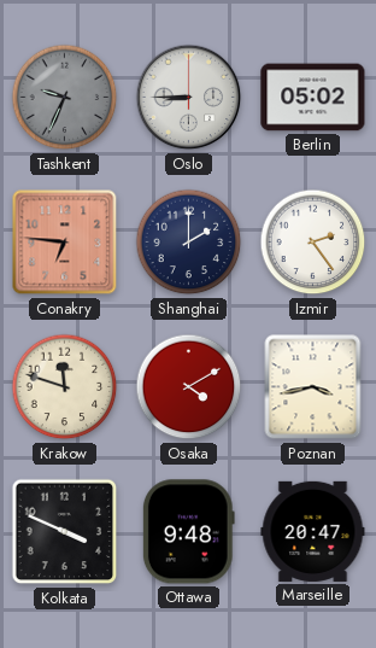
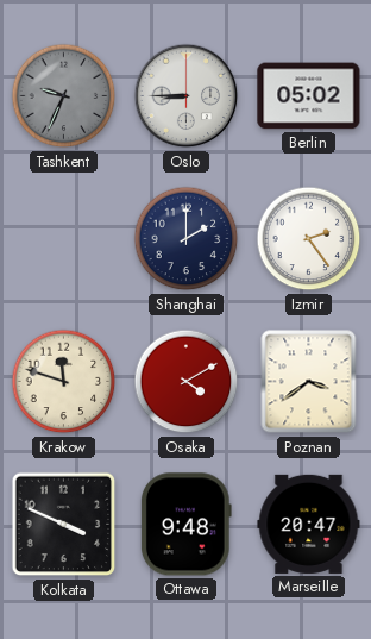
Conakry: 6:46 -> none
Poznan: 3:43 -> 3:39
